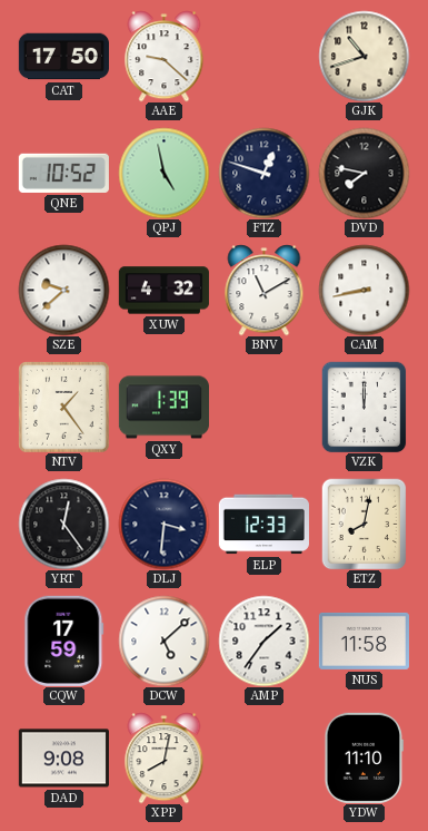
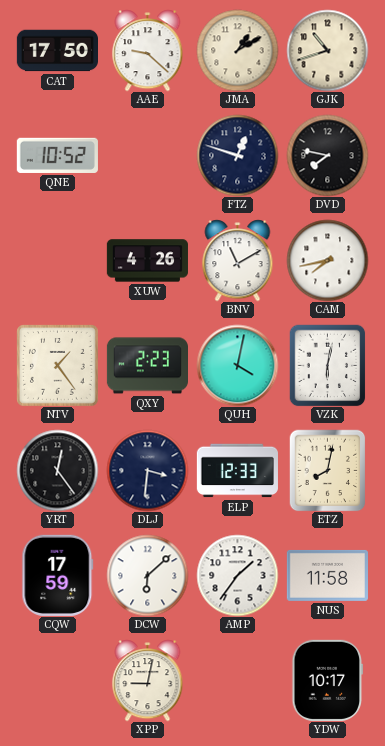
JMA: none -> 1:10
QPJ: 4:58 -> none
SZE: 9:38 -> none
XUW: 4:32 -> 4:26
CAM: 8:43 -> 7:43
QXY: 1:39 -> 2:23
QUH: none -> 4:02
VZK: 12:00 -> 6:02
DCW: 5:08 -> 6:08
DAD: 9:08 -> none
XPP: 8:02 -> 9:02
YDW: 11:10 -> 10:17
